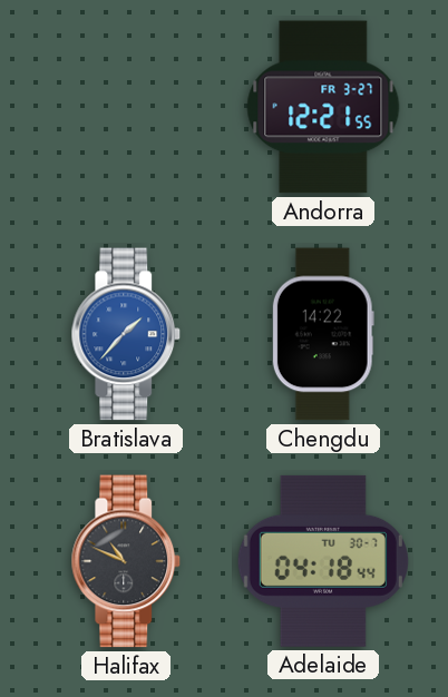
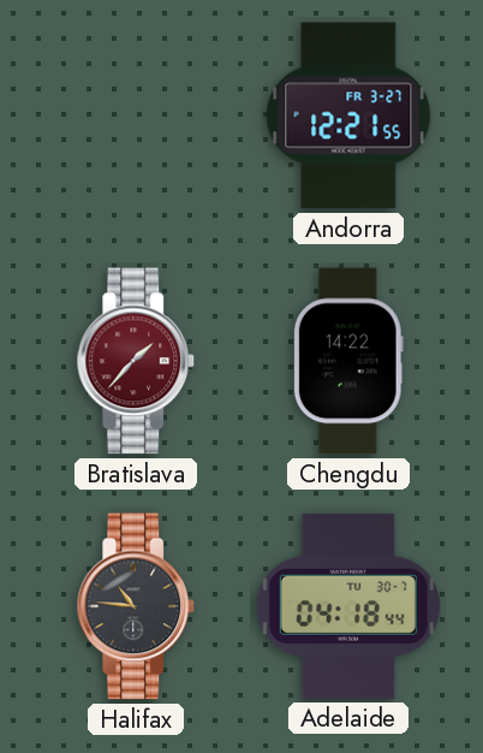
Bratislava dial: blue -> burgundy
Halifax: 10:49 -> 10:46
